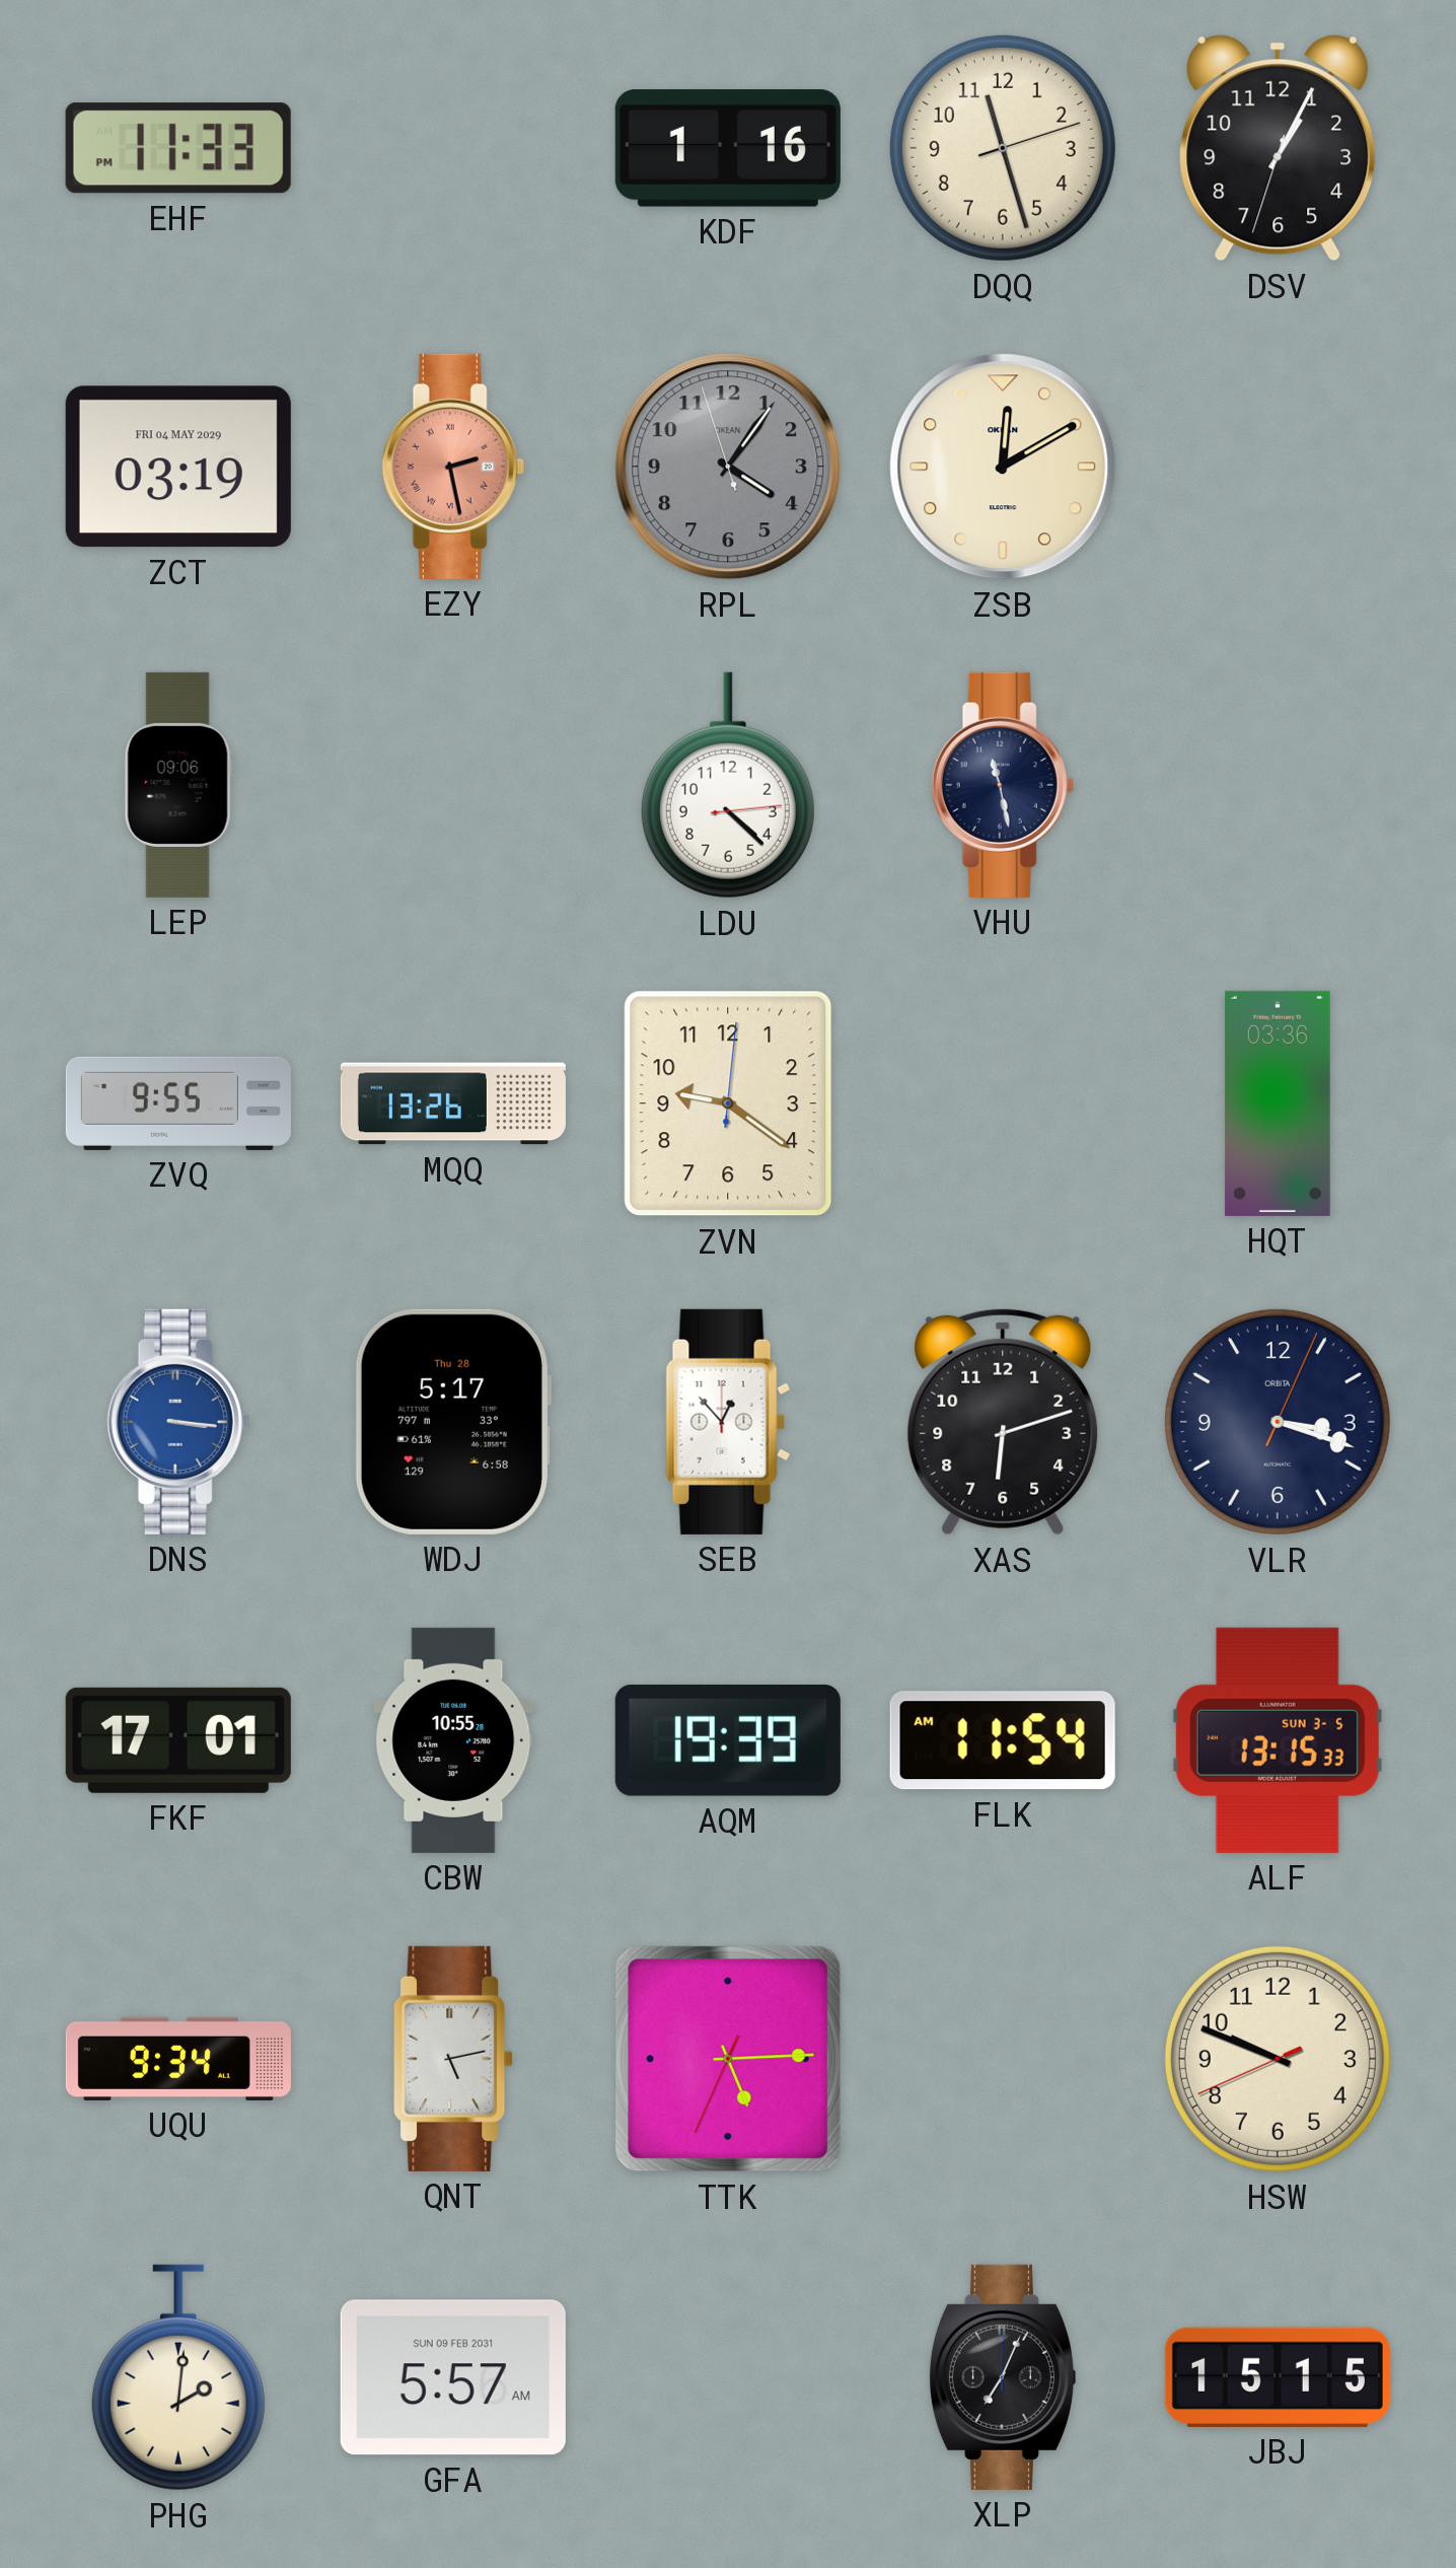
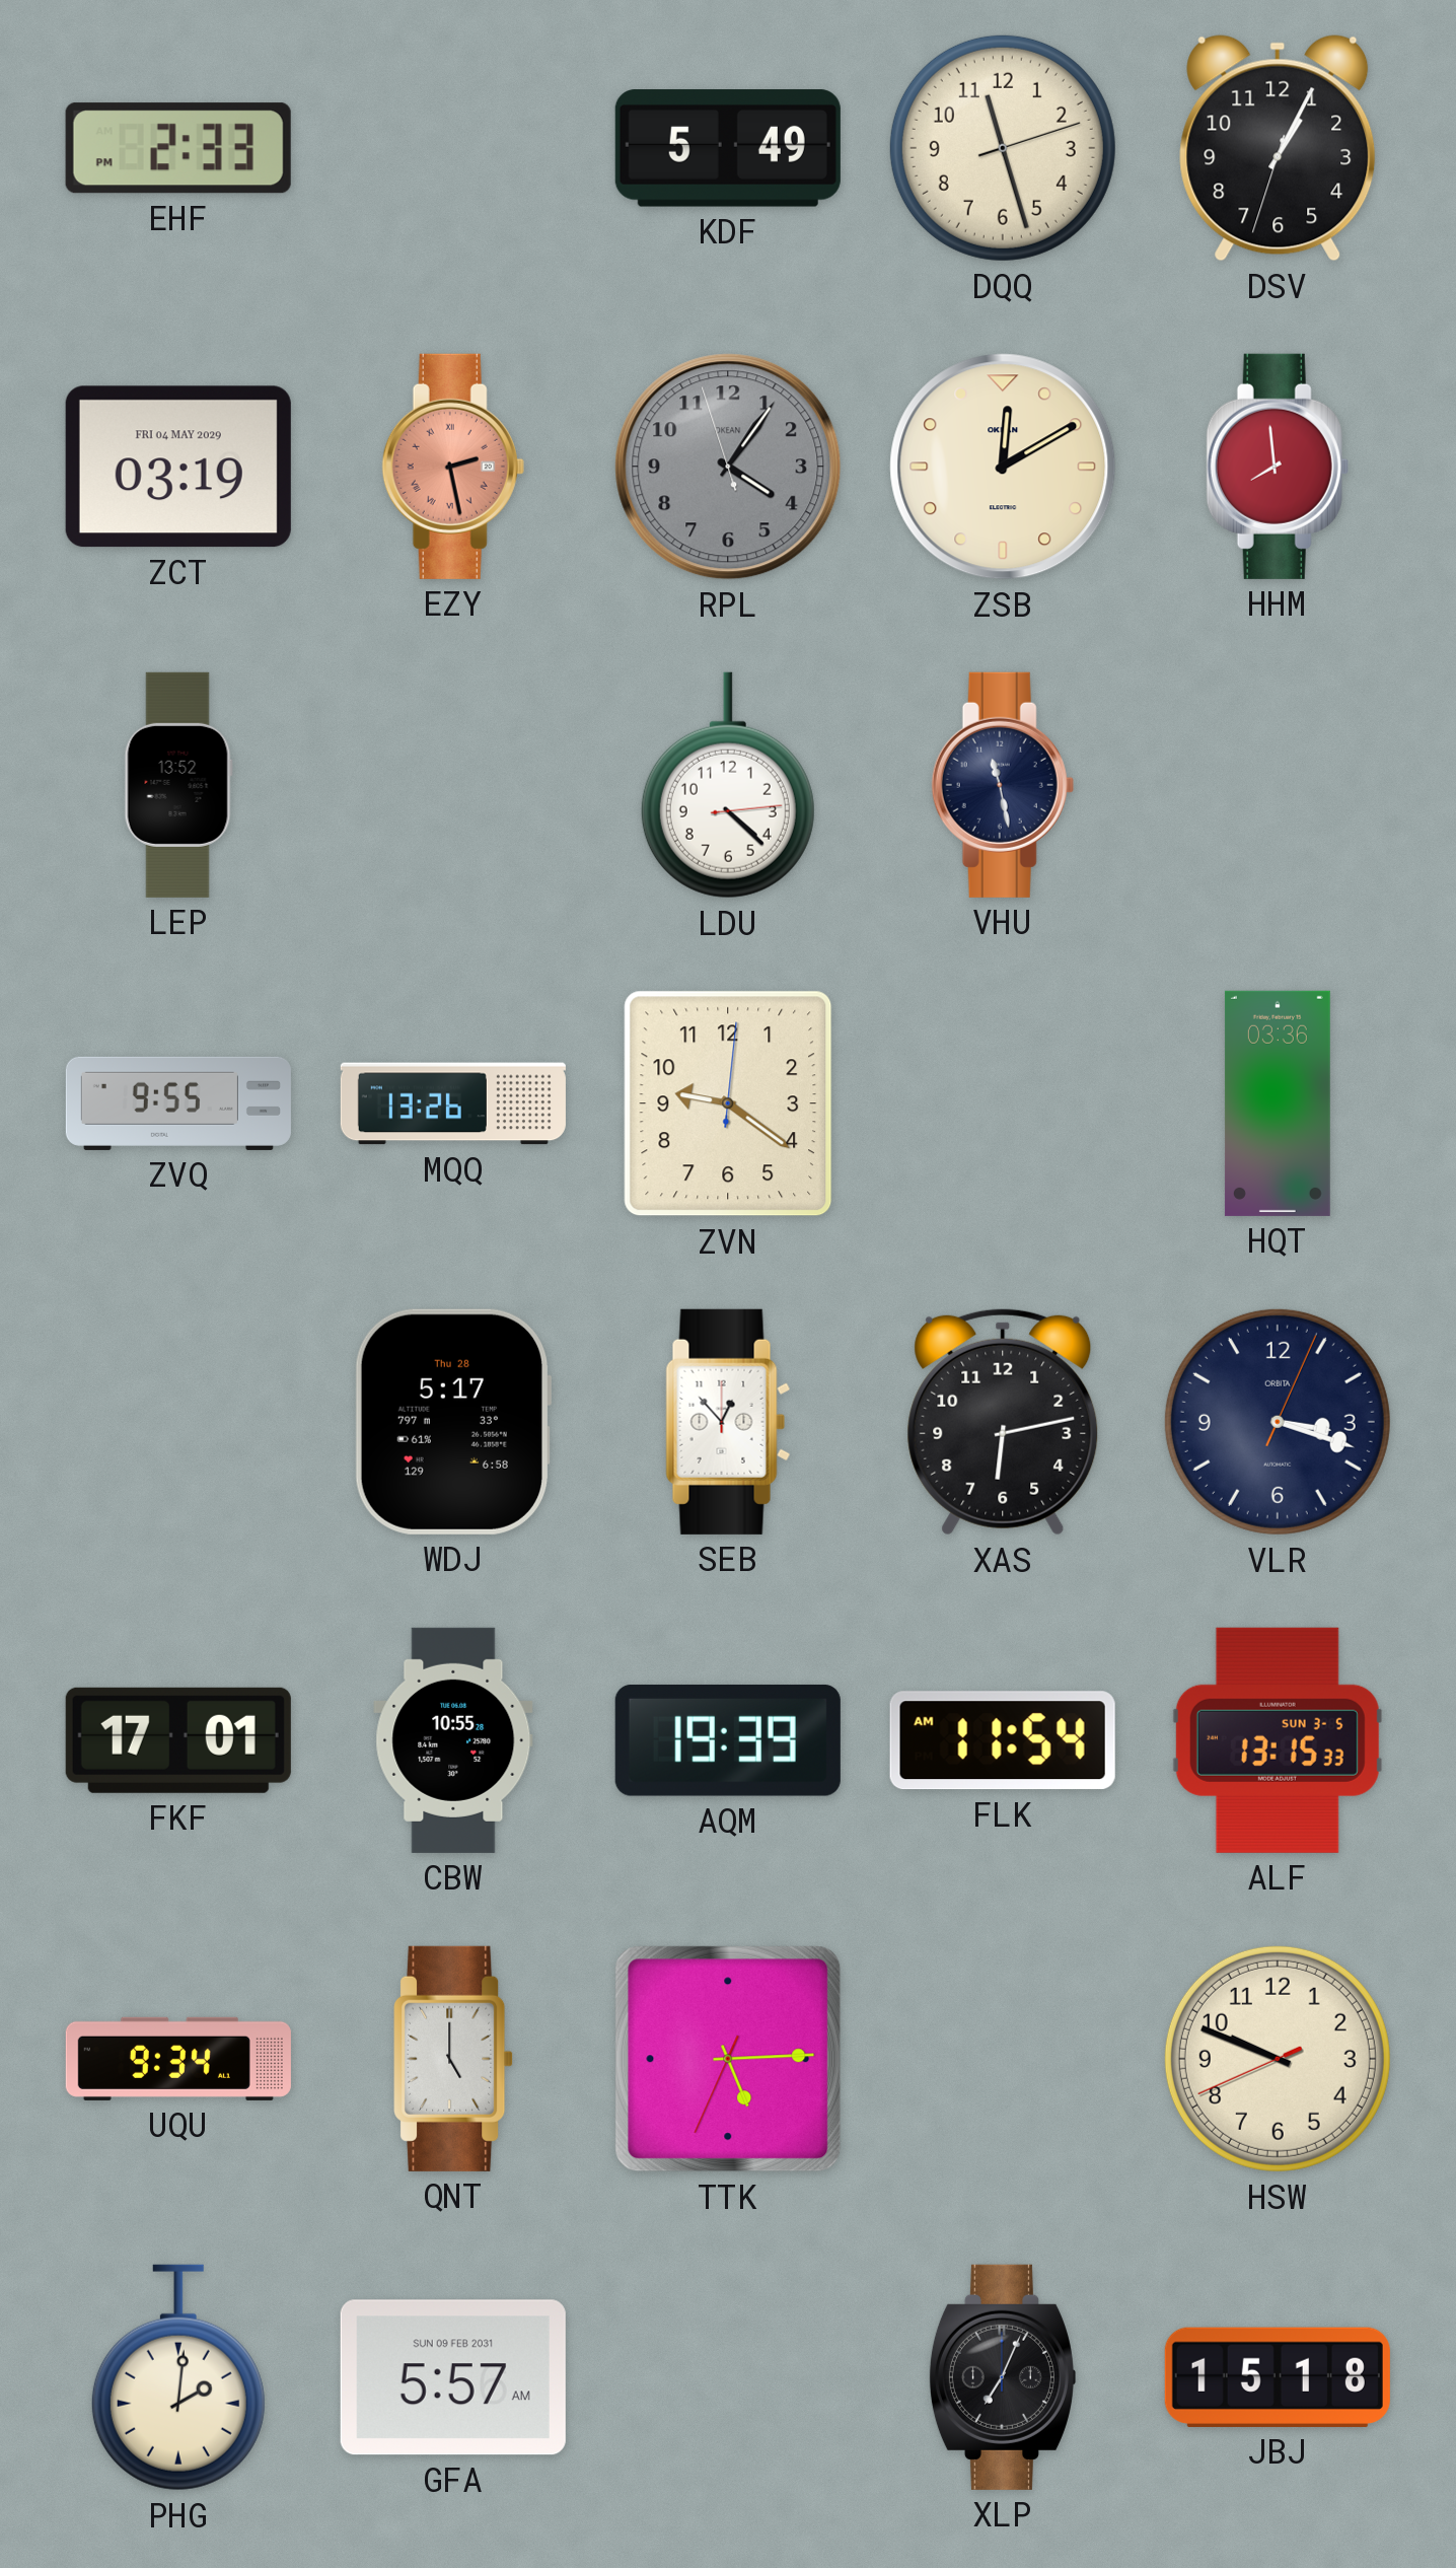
EHF: 11:33 -> 2:33
KDF: 1:16 -> 5:49
HHM: none -> 7:59
LEP: 09:06 -> 13:52
DNS: 3:16 -> none
XAS: 6:12 -> 6:13
QNT: 5:13 -> 5:00
JBJ: 15:15 -> 15:18
